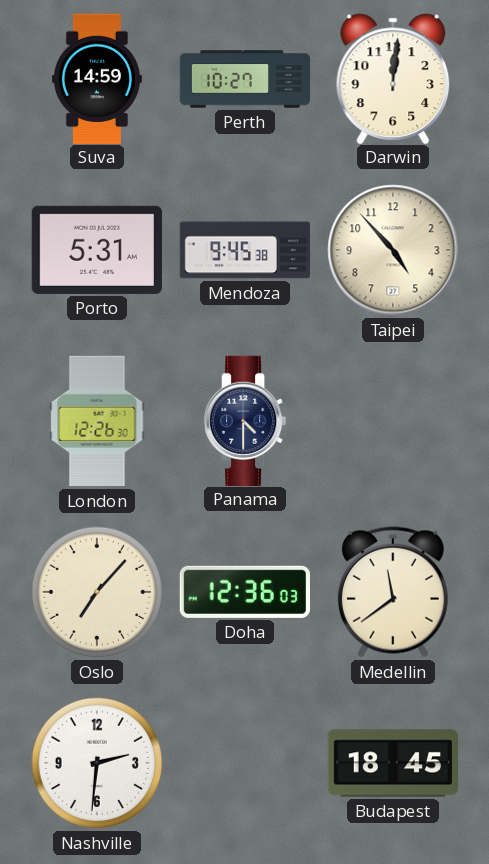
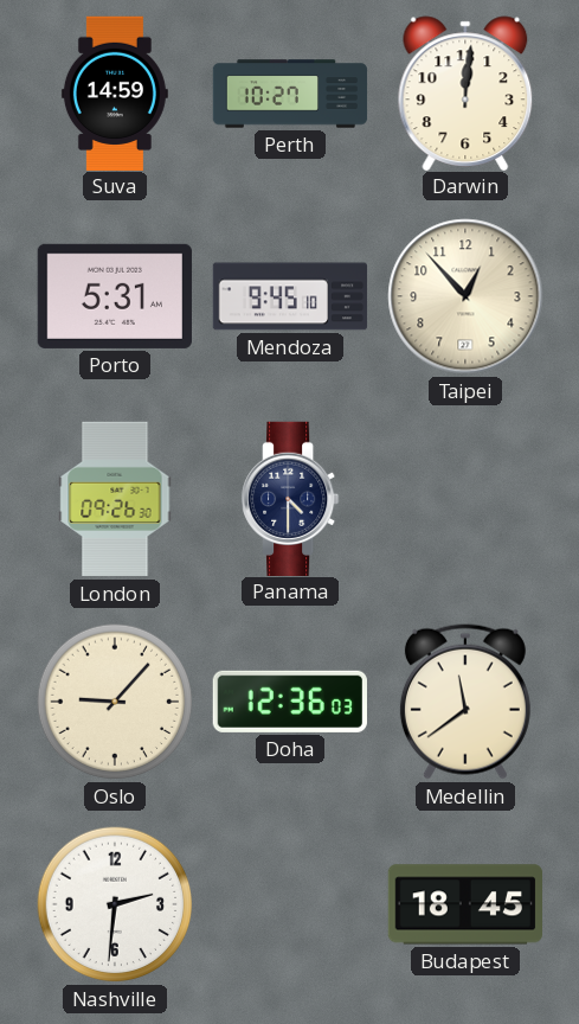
Mendoza: 9:45:38 -> 9:45:10
Taipei: 4:53 -> 12:53
London: 12:26 -> 09:26
Oslo: 7:07 -> 9:07
